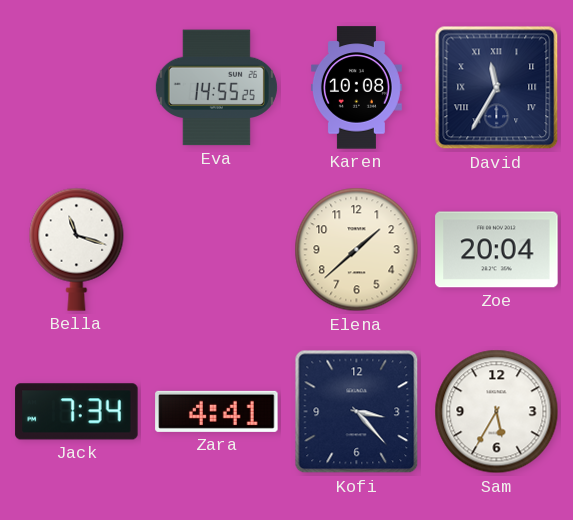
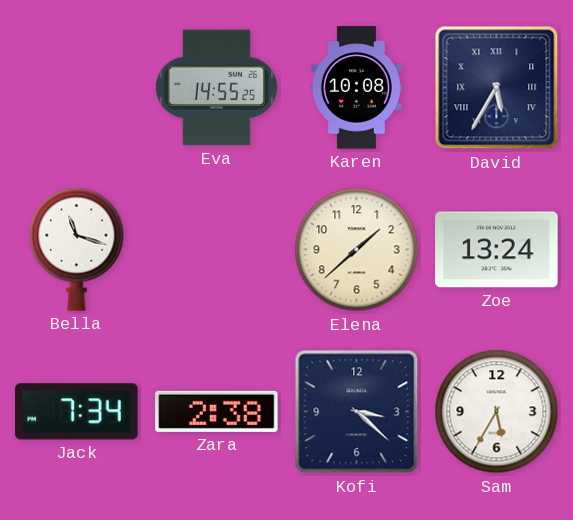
David: 11:35 -> 5:35
Zoe: 20:04 -> 13:24
Zara: 4:41 -> 2:38
Kofi: 3:23 -> 3:22
